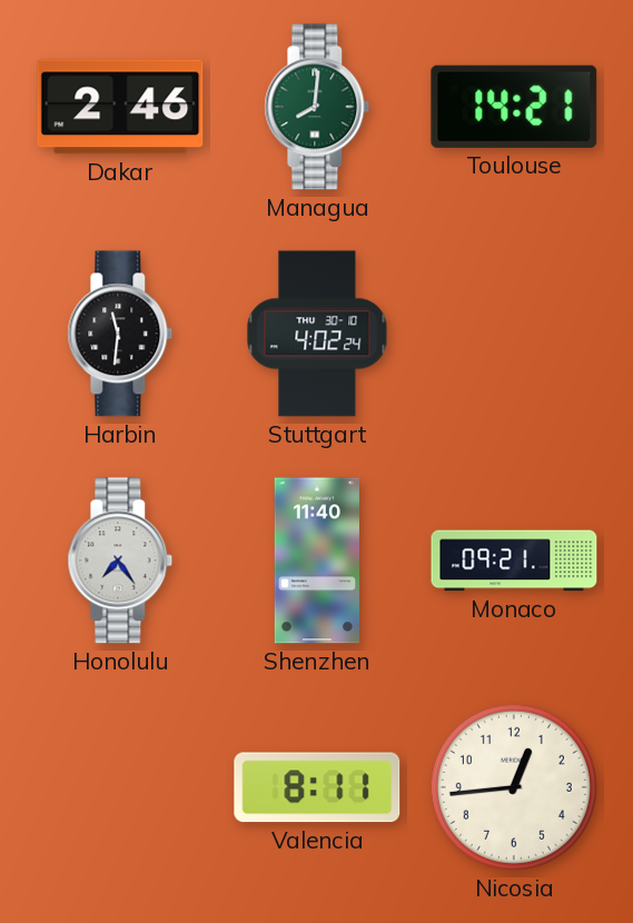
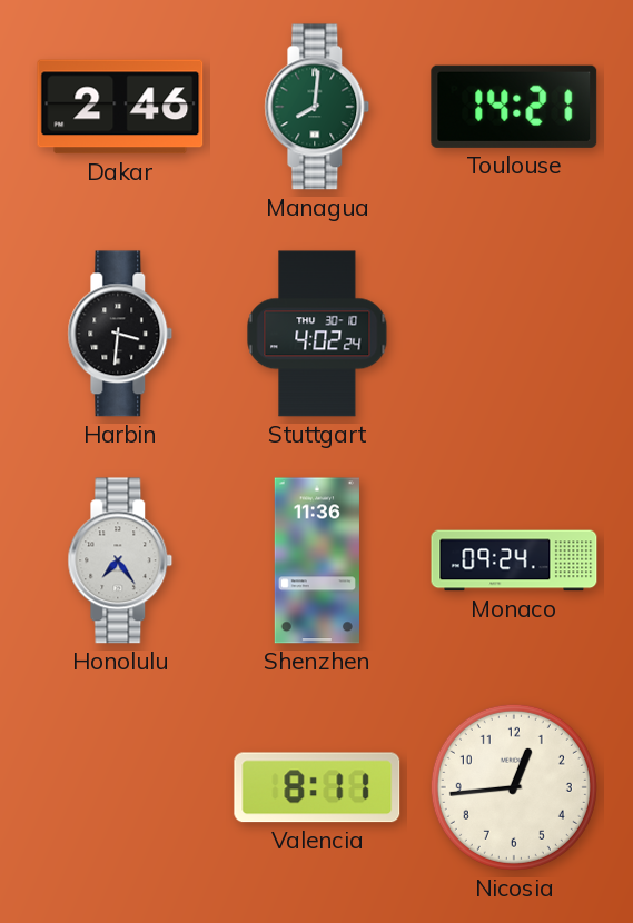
Harbin: 11:31 -> 3:31
Shenzhen: 11:40 -> 11:36
Monaco: 09:21 -> 09:24
